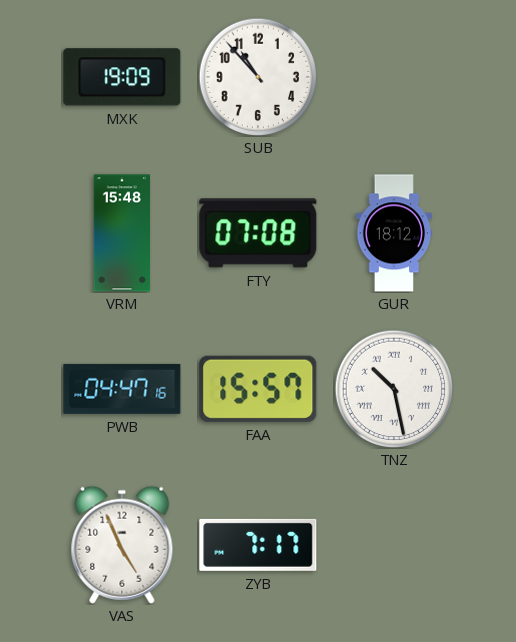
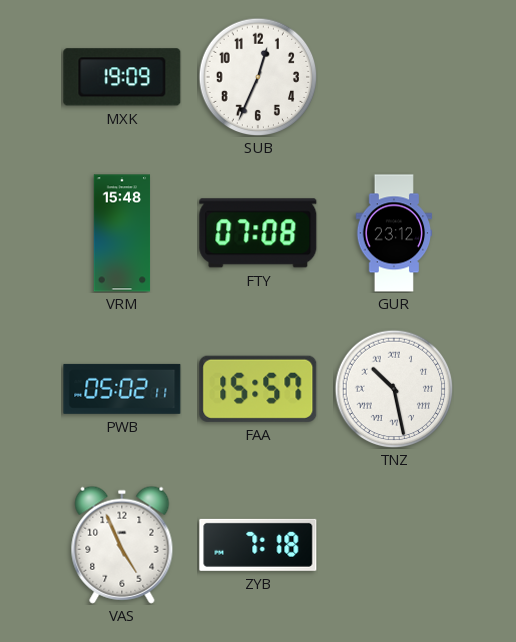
SUB: 10:53 -> 12:34
GUR: 18:12 -> 23:12
PWB: 04:47 -> 05:02
ZYB: 7:17 -> 7:18
